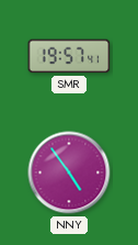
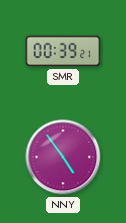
SMR: 19:57 -> 00:39
